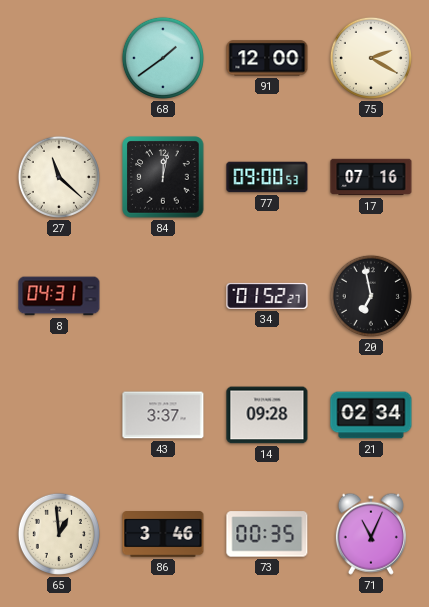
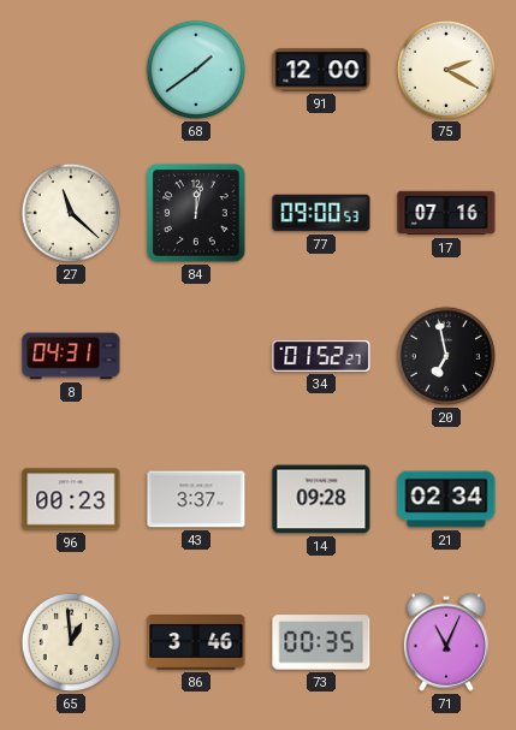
96: none -> 00:23
